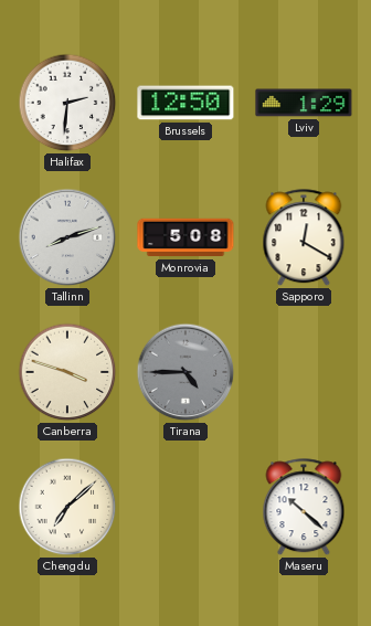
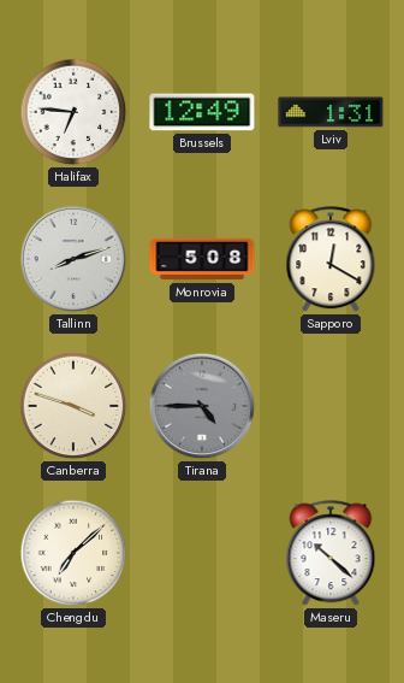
Halifax: 2:31 -> 6:46
Brussels: 12:50 -> 12:49
Lviv: 1:29 -> 1:31
